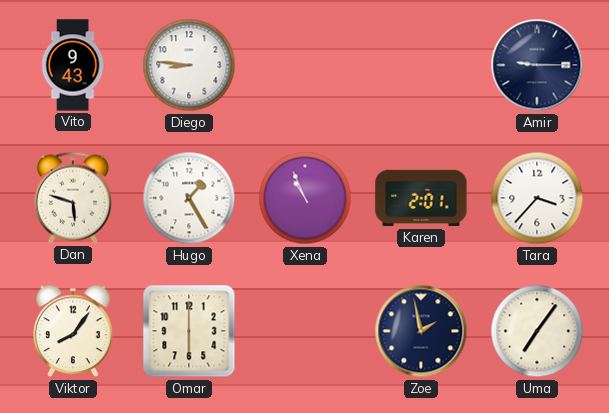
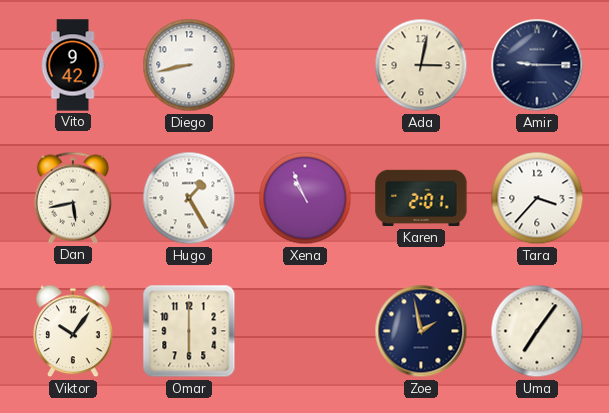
Vito: 9:43 -> 9:42
Diego: 8:46 -> 8:43
Ada: none -> 3:02
Dan: 5:48 -> 5:43
Viktor: 8:06 -> 10:06
